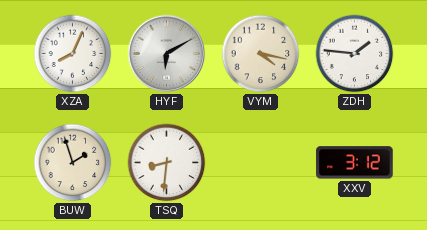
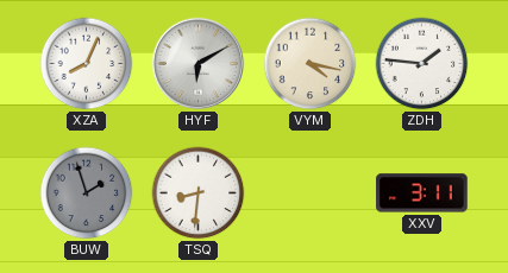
BUW dial: cream -> grey
XXV: 3:12 -> 3:11
